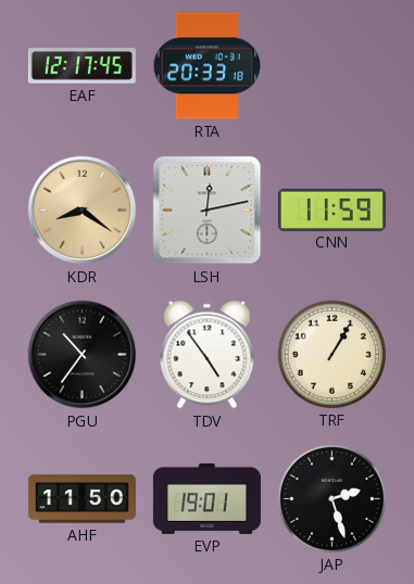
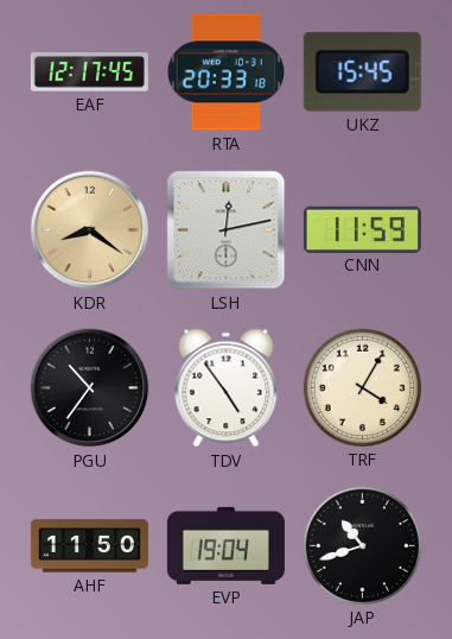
UKZ: none -> 15:45
TRF: 1:05 -> 4:05
EVP: 19:01 -> 19:04
JAP: 2:27 -> 10:42
